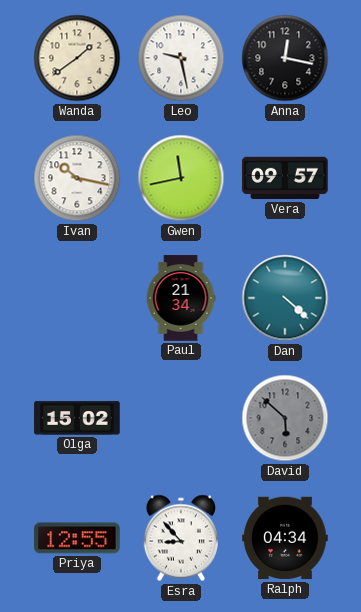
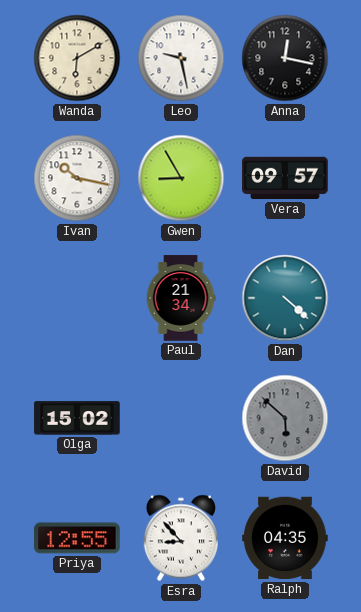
Wanda: 1:39 -> 6:10
Gwen: 11:43 -> 8:55
Ralph: 04:34 -> 04:35
